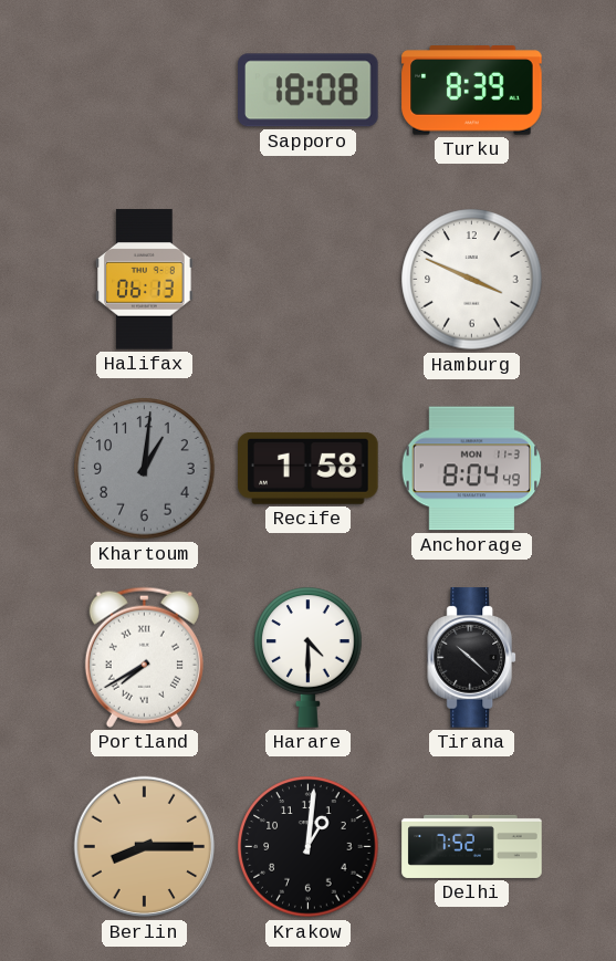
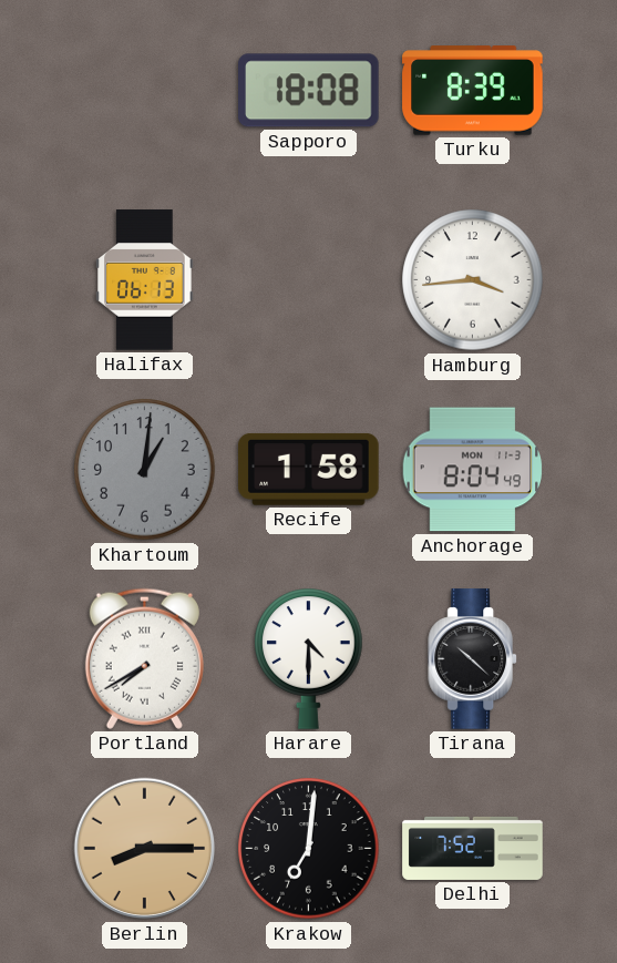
Hamburg: 3:49 -> 3:44
Krakow: 1:01 -> 7:01
